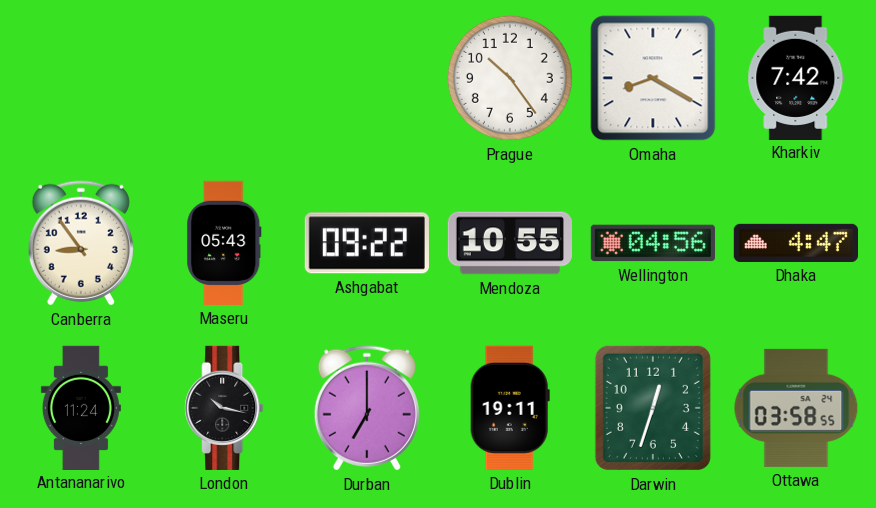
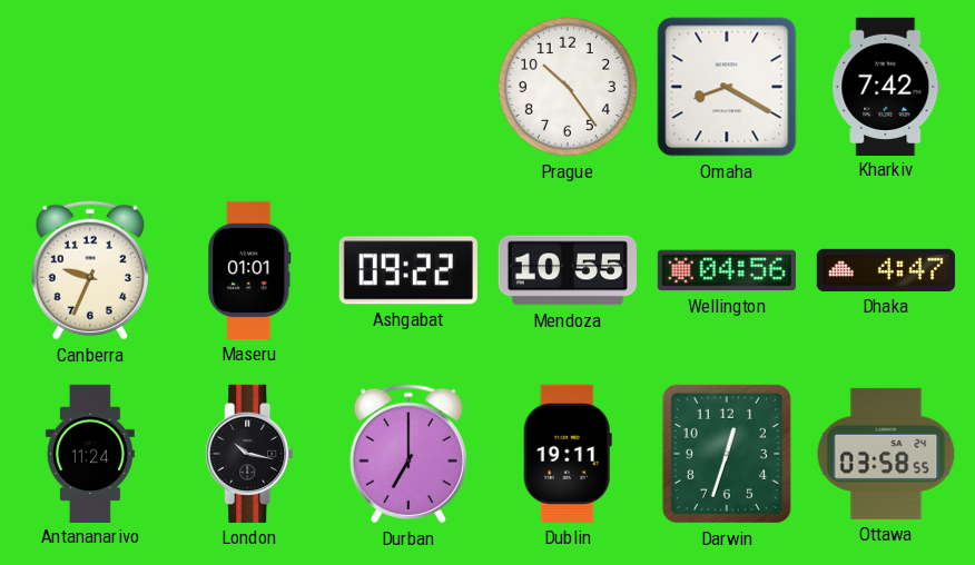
Canberra: 8:54 -> 9:34
Maseru: 05:43 -> 01:01
